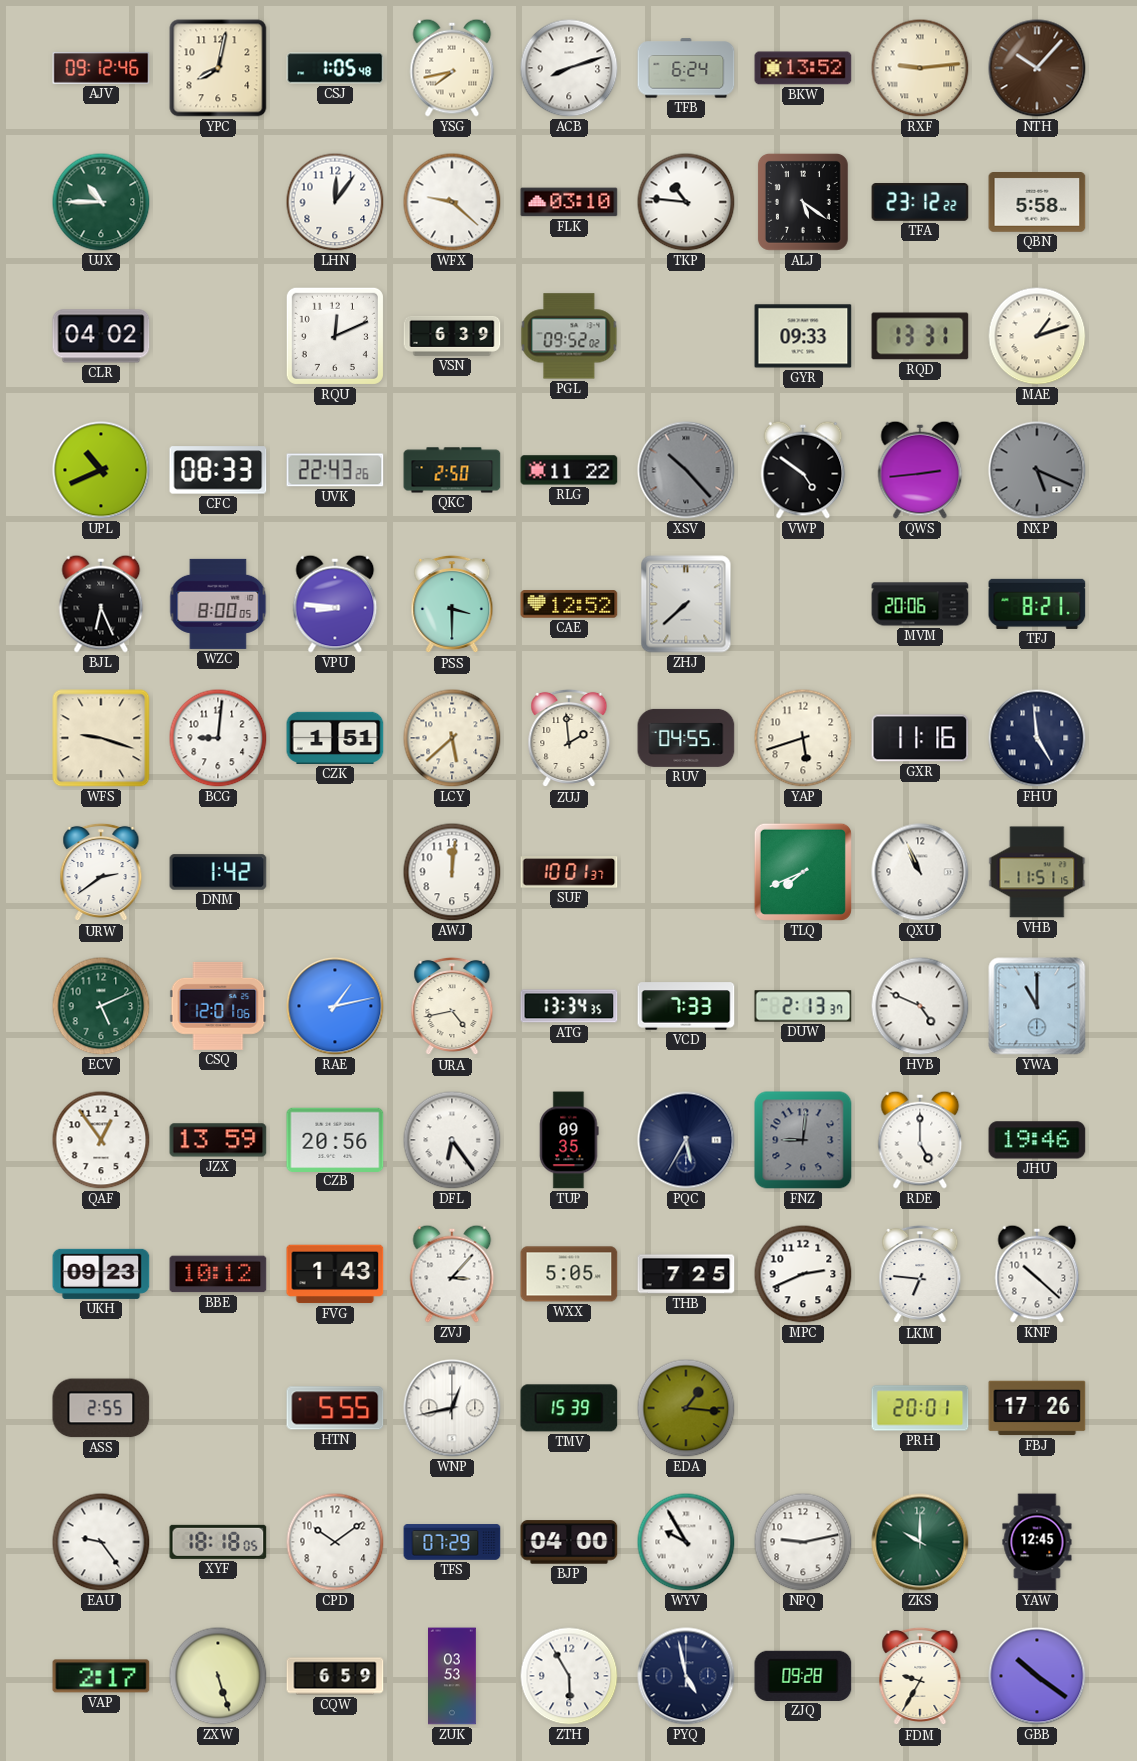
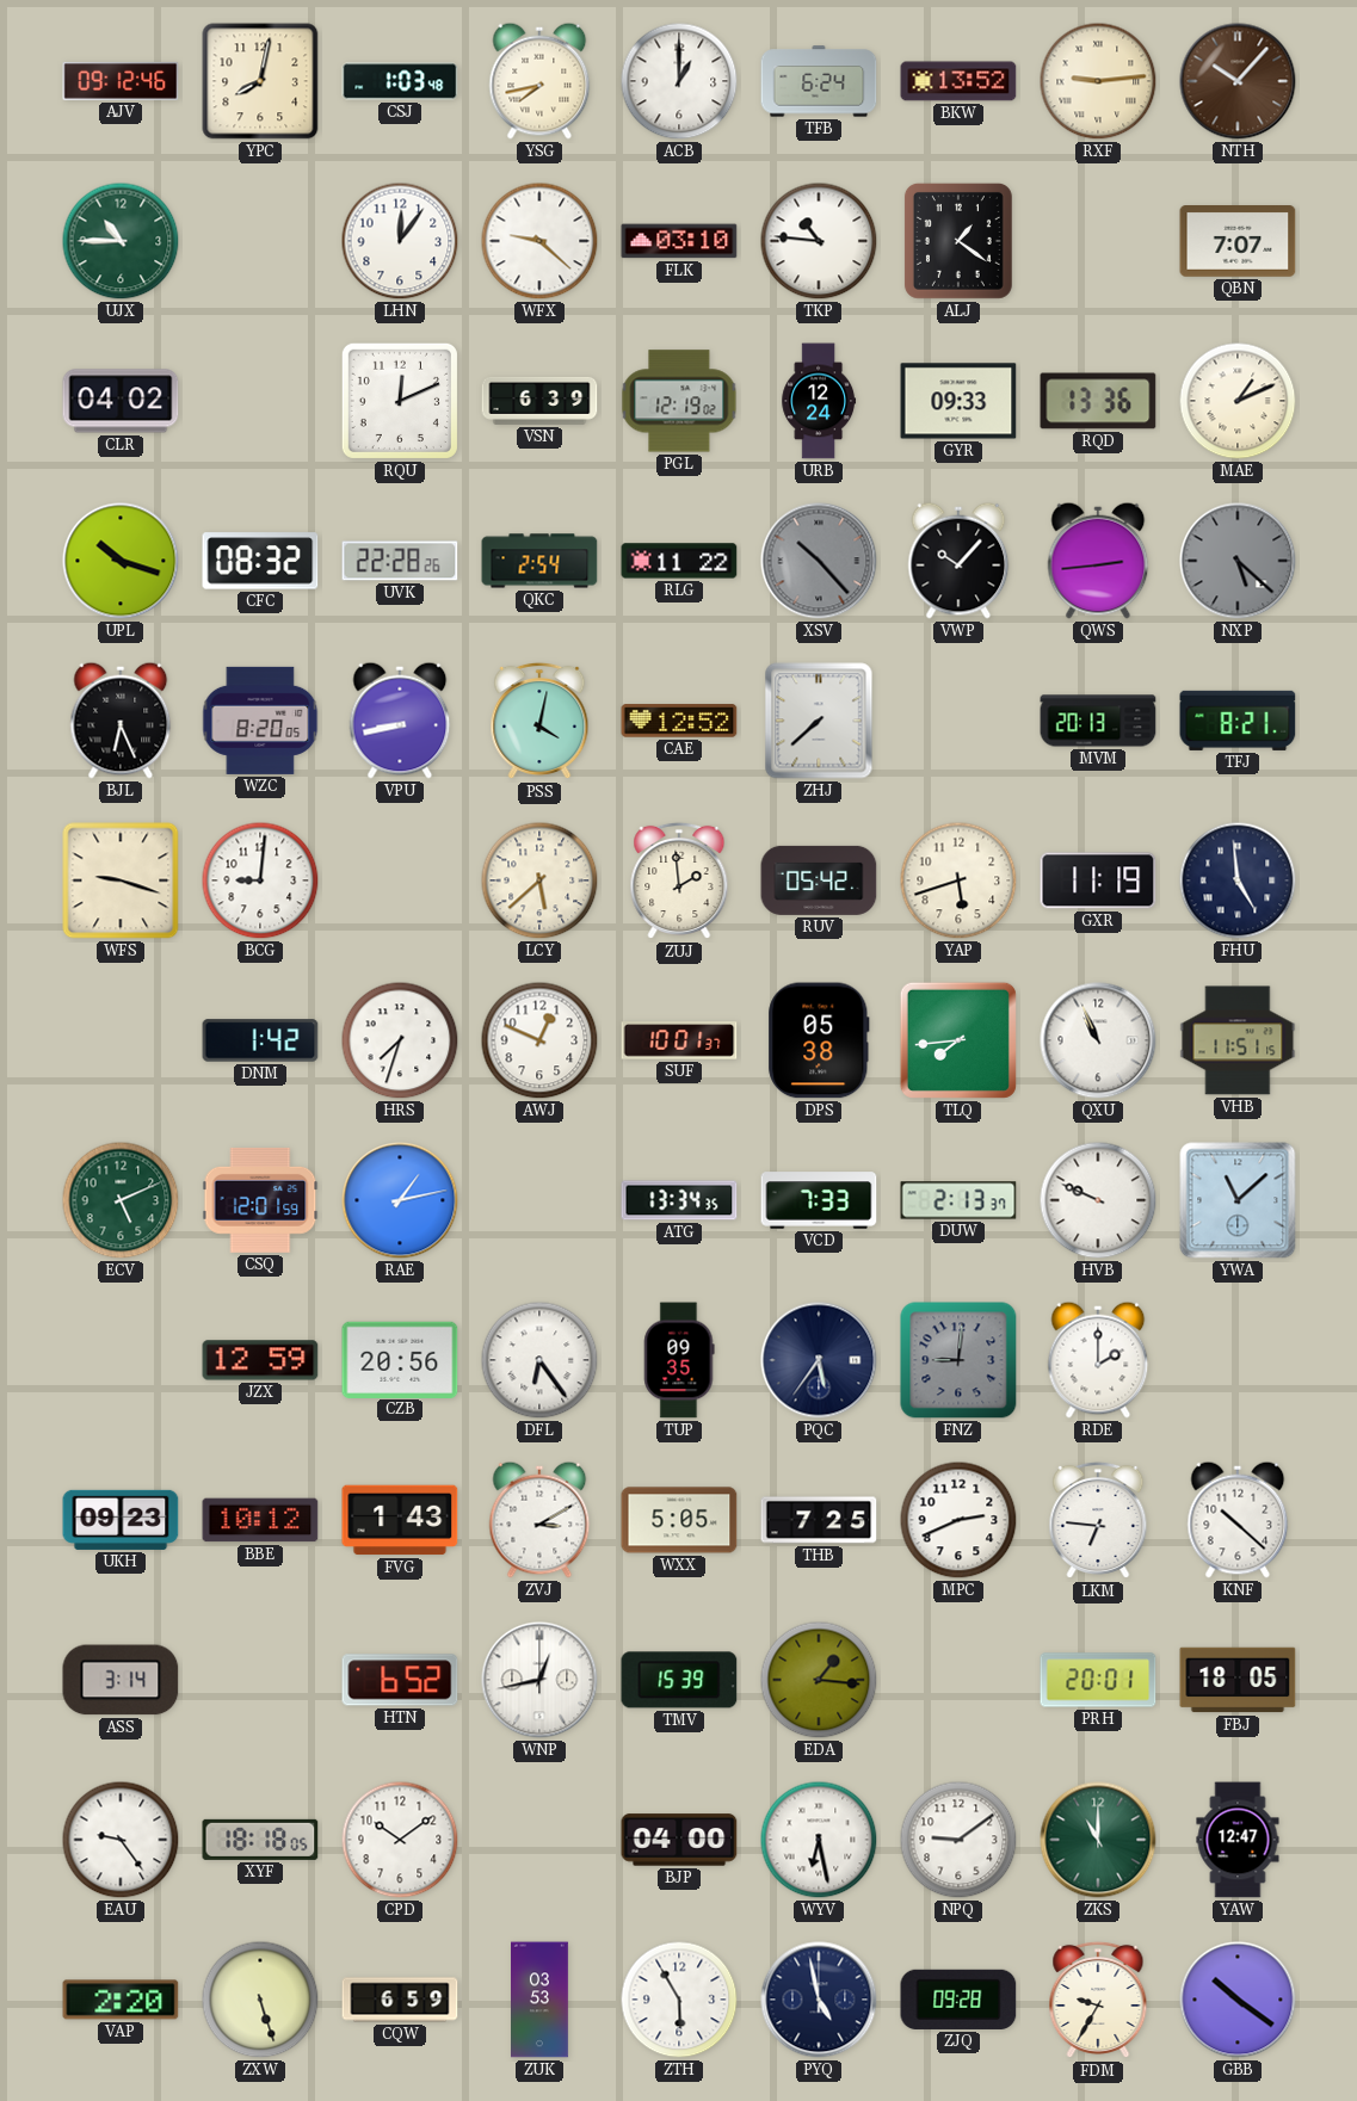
CSJ: 1:05 -> 1:03
ACB: 8:12 -> 1:00
ALJ: 5:21 -> 1:21
TFA: 23:12 -> none
QBN: 5:58 -> 7:07
PGL: 09:52 -> 12:19
URB: none -> 12:24
RQD: 13:31 -> 13:36
MAE: 1:12 -> 1:11
UPL: 10:41 -> 10:18
CFC: 08:33 -> 08:32
UVK: 22:43 -> 22:28
QKC: 2:50 -> 2:54
VWP: 4:51 -> 10:07
NXP: 5:19 -> 5:22
WZC: 8:00 -> 8:20
VPU: 8:46 -> 8:43
PSS: 3:30 -> 4:02
MVM: 20:06 -> 20:13
CZK: 1:51 -> none
RUV: 04:55 -> 05:42
GXR: 11:16 -> 11:19
URW: 2:39 -> none
HRS: none -> 7:33
AWJ: 12:01 -> 12:49
DPS: none -> 05:38
TLQ: 7:41 -> 7:44
CSQ: 12:01:06 -> 12:01:59
URA: 4:43 -> none
HVB: 4:49 -> 9:49
YWA: 11:00 -> 11:08
QAF: 12:54 -> none
JZX: 13:59 -> 12:59
PQC: 5:35 -> 5:36
RDE: 5:00 -> 2:00
JHU: 19:46 -> none
ZVJ: 3:07 -> 3:10
ASS: 2:55 -> 3:14
HTN: 5:55 -> 6:52
FBJ: 17:26 -> 18:05
TFS: 07:29 -> none
WYV: 9:55 -> 6:28
NPQ: 9:13 -> 9:09
ZKS: 10:00 -> 11:00
YAW: 12:45 -> 12:47
VAP: 2:17 -> 2:20
